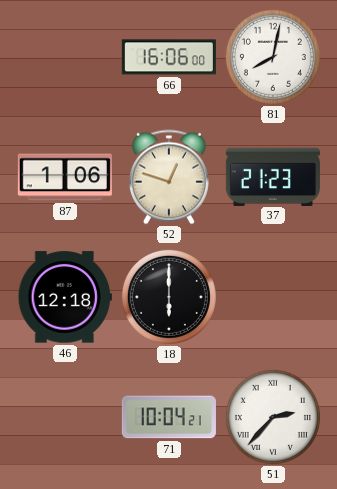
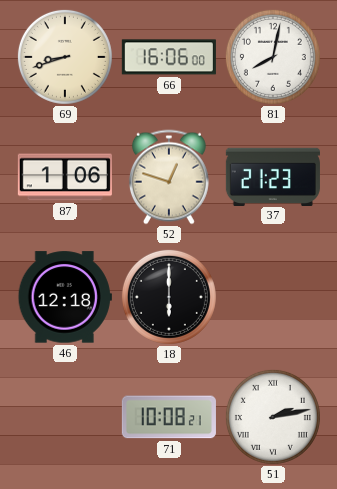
69: none -> 8:42
71: 10:04 -> 10:08
51: 2:37 -> 2:13
